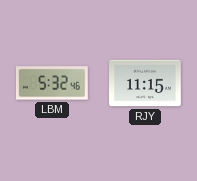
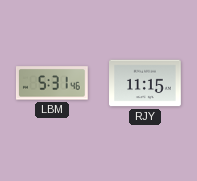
LBM: 5:32 -> 5:31
